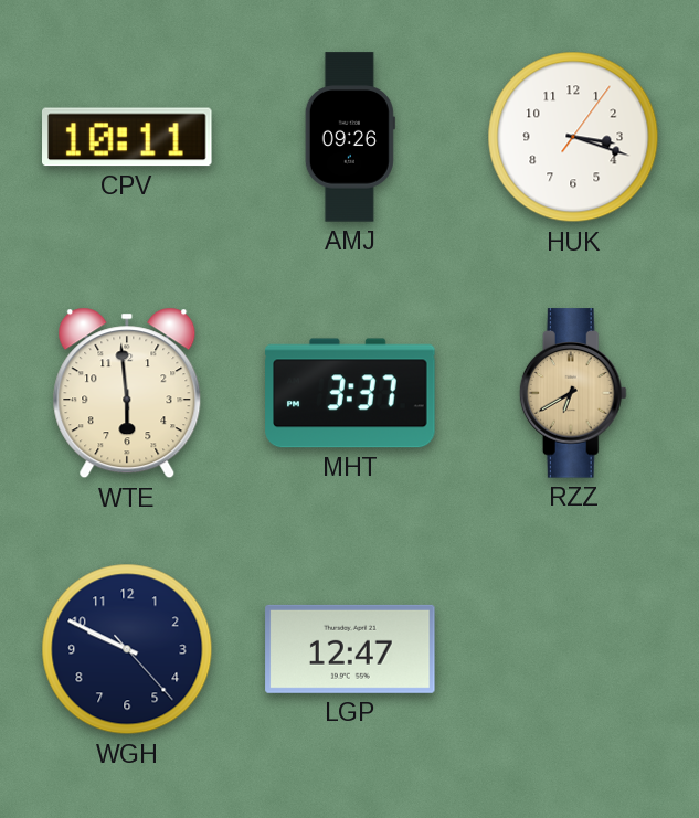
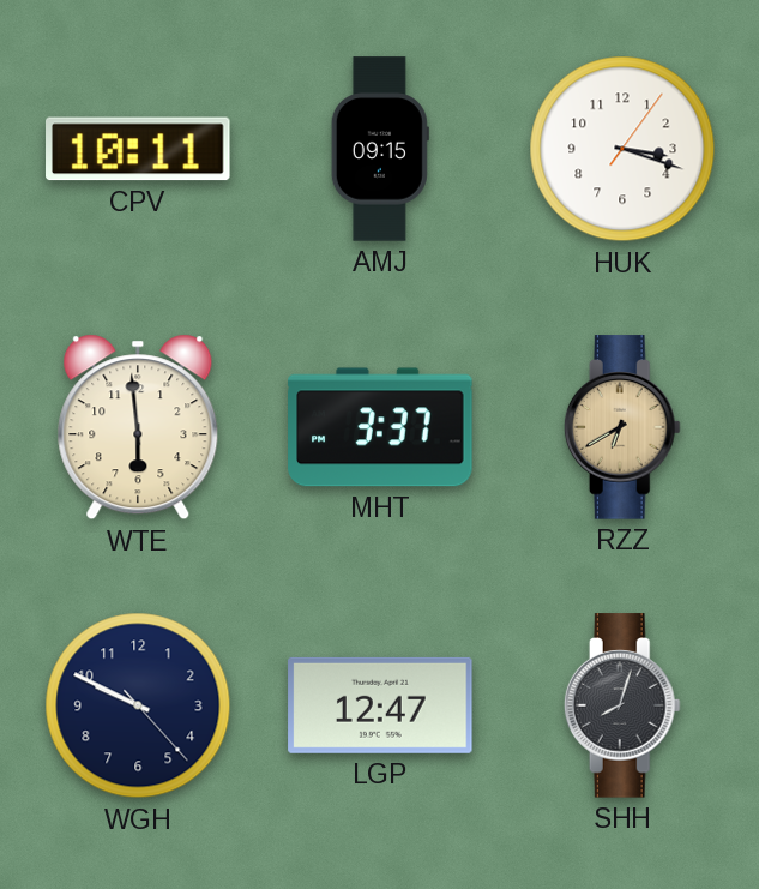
AMJ: 09:26 -> 09:15
SHH: none -> 8:03
